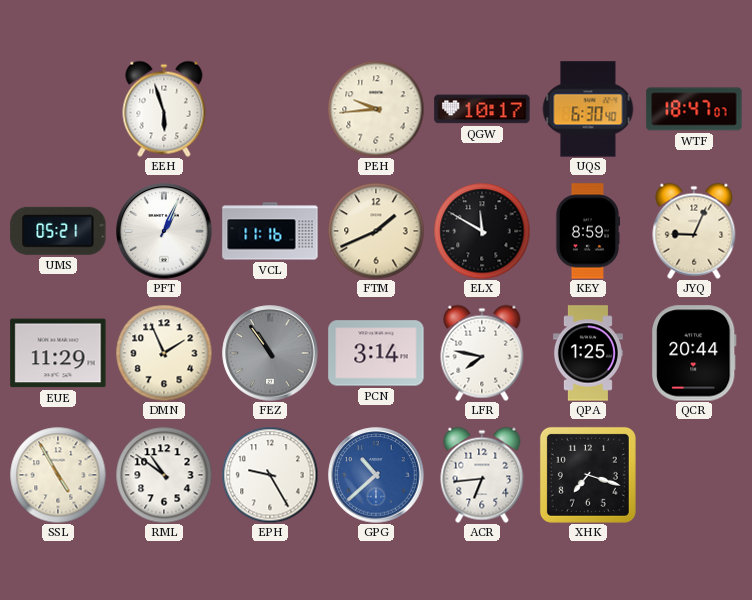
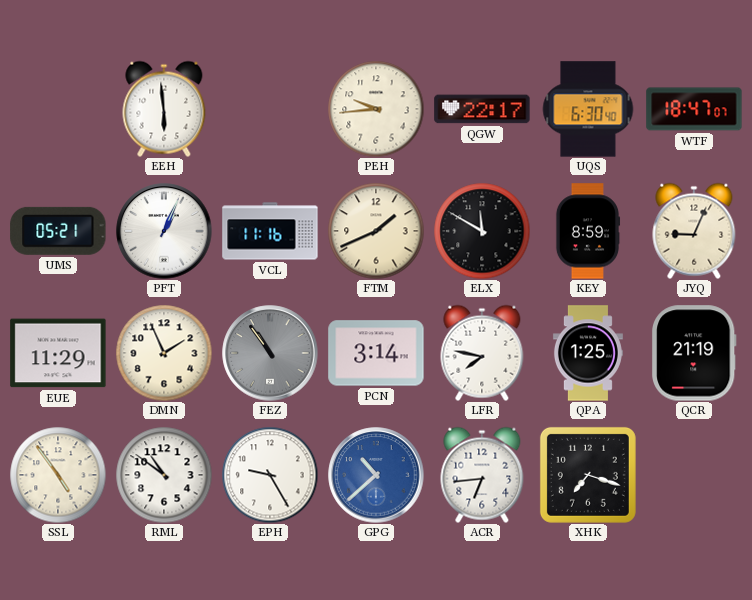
EEH: 5:57 -> 5:59
QGW: 10:17 -> 22:17
QCR: 20:44 -> 21:19
SSL: 4:55 -> 4:54
